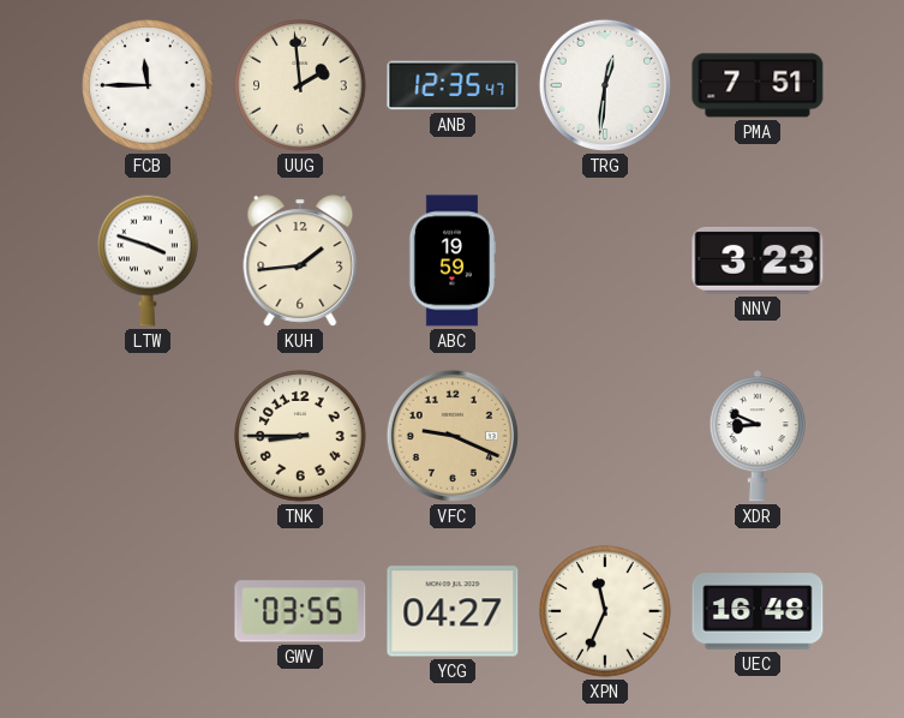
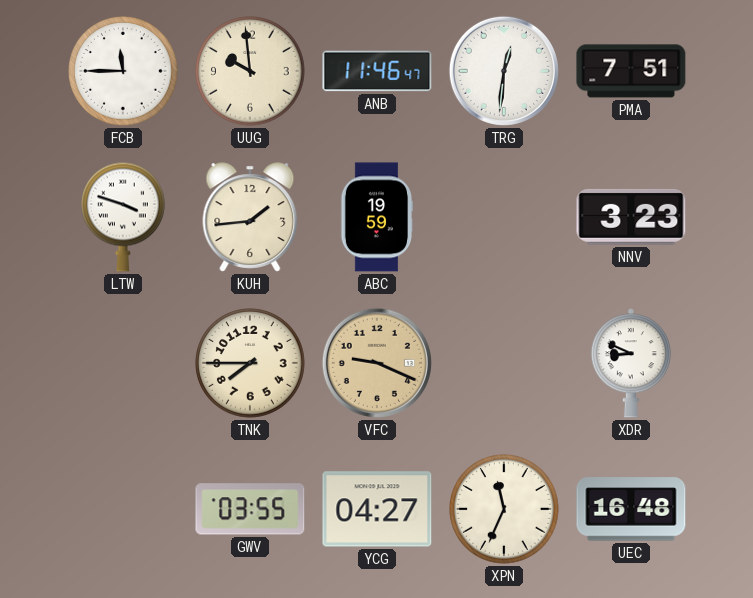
UUG: 1:59 -> 9:59
ANB: 12:35 -> 11:46
TNK: 8:45 -> 7:45
